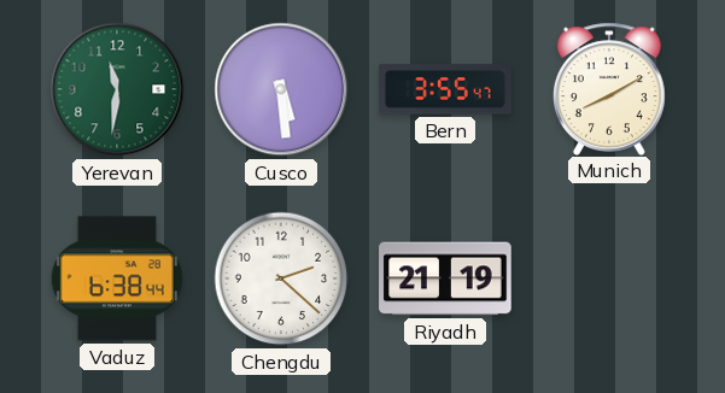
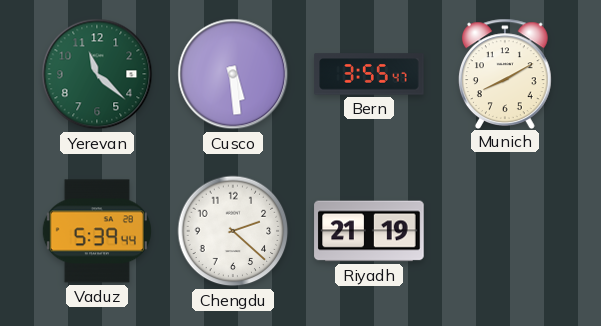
Yerevan: 11:31 -> 11:22
Vaduz: 6:38 -> 5:39
